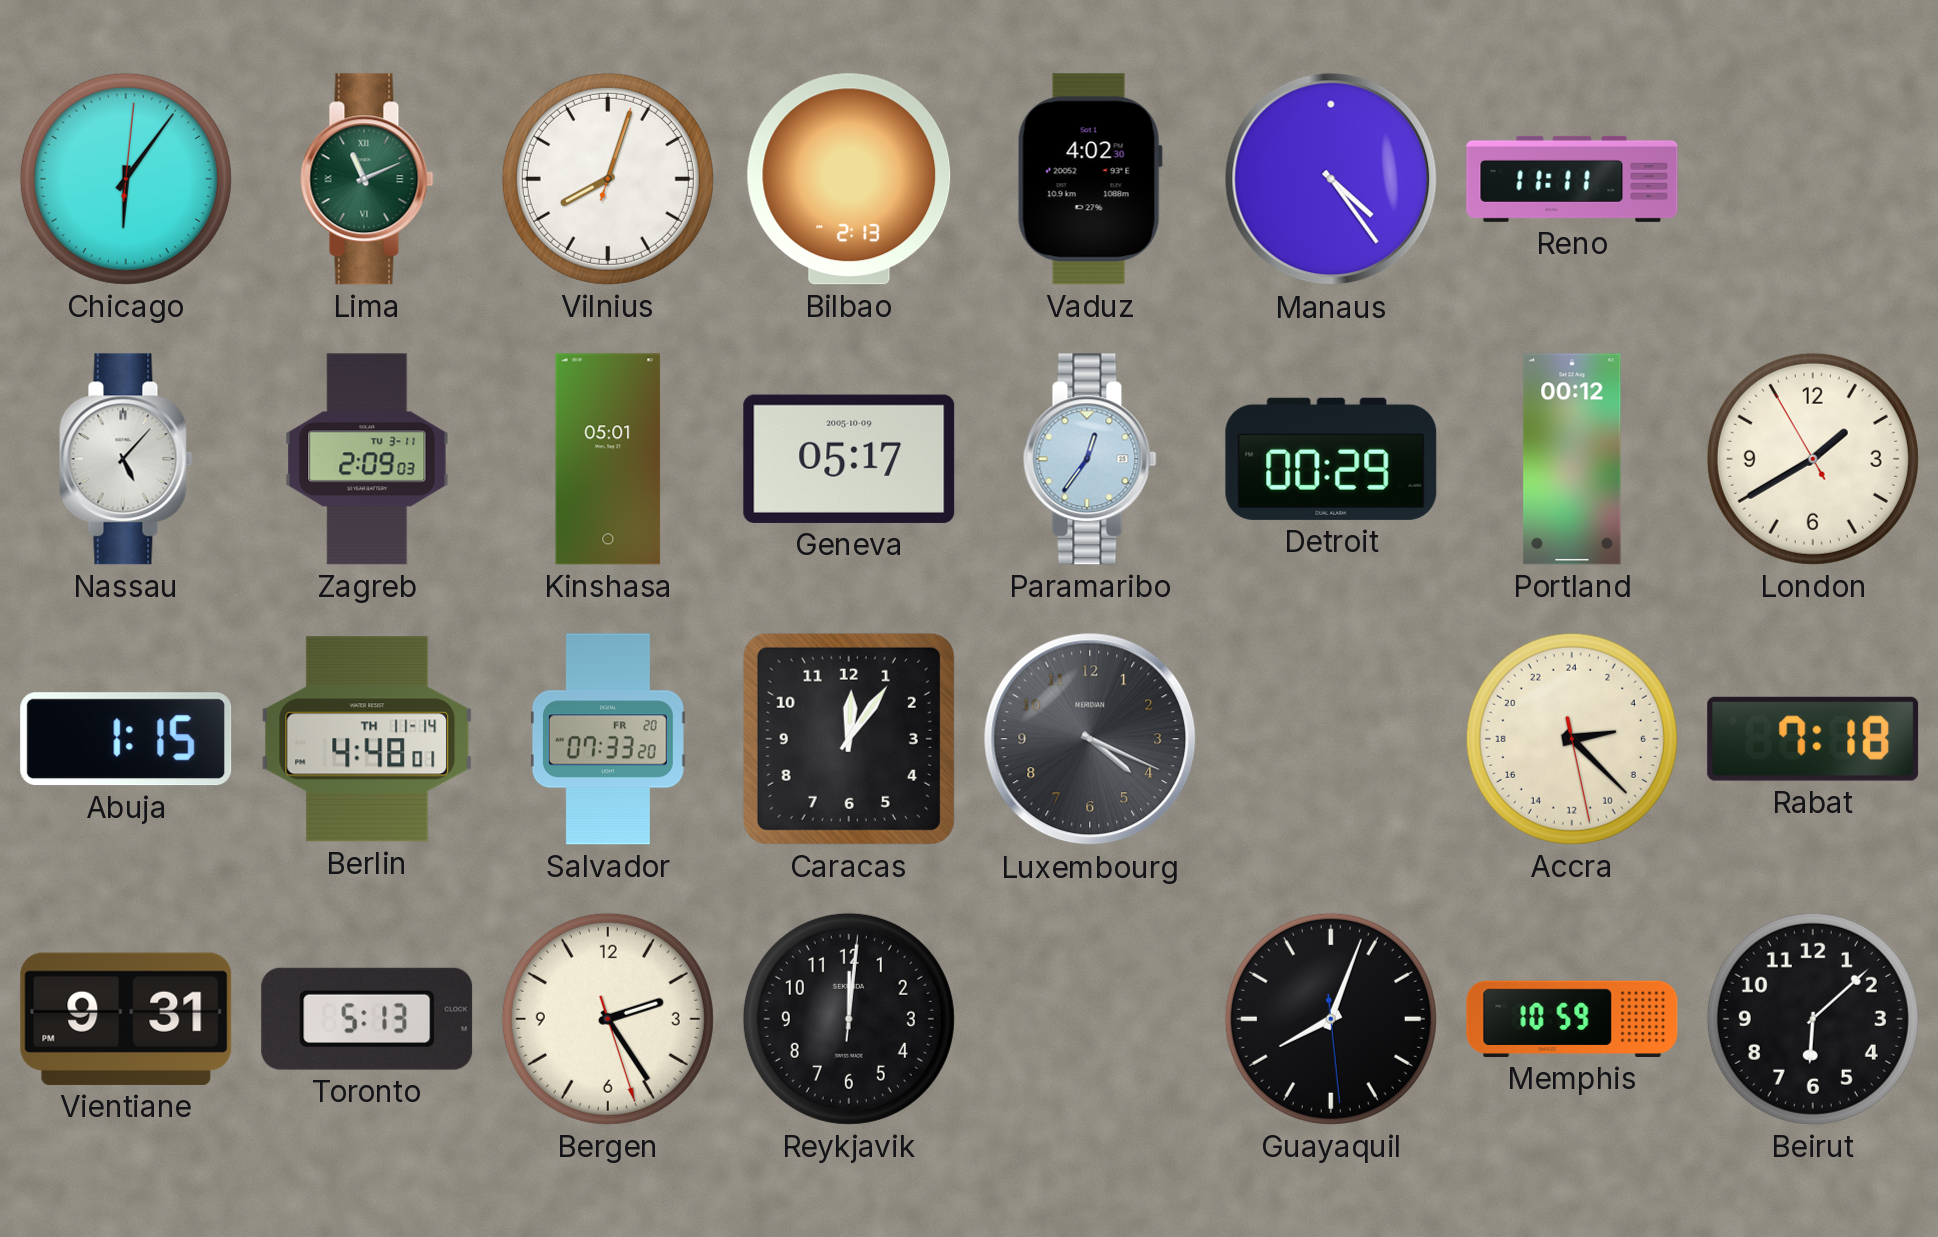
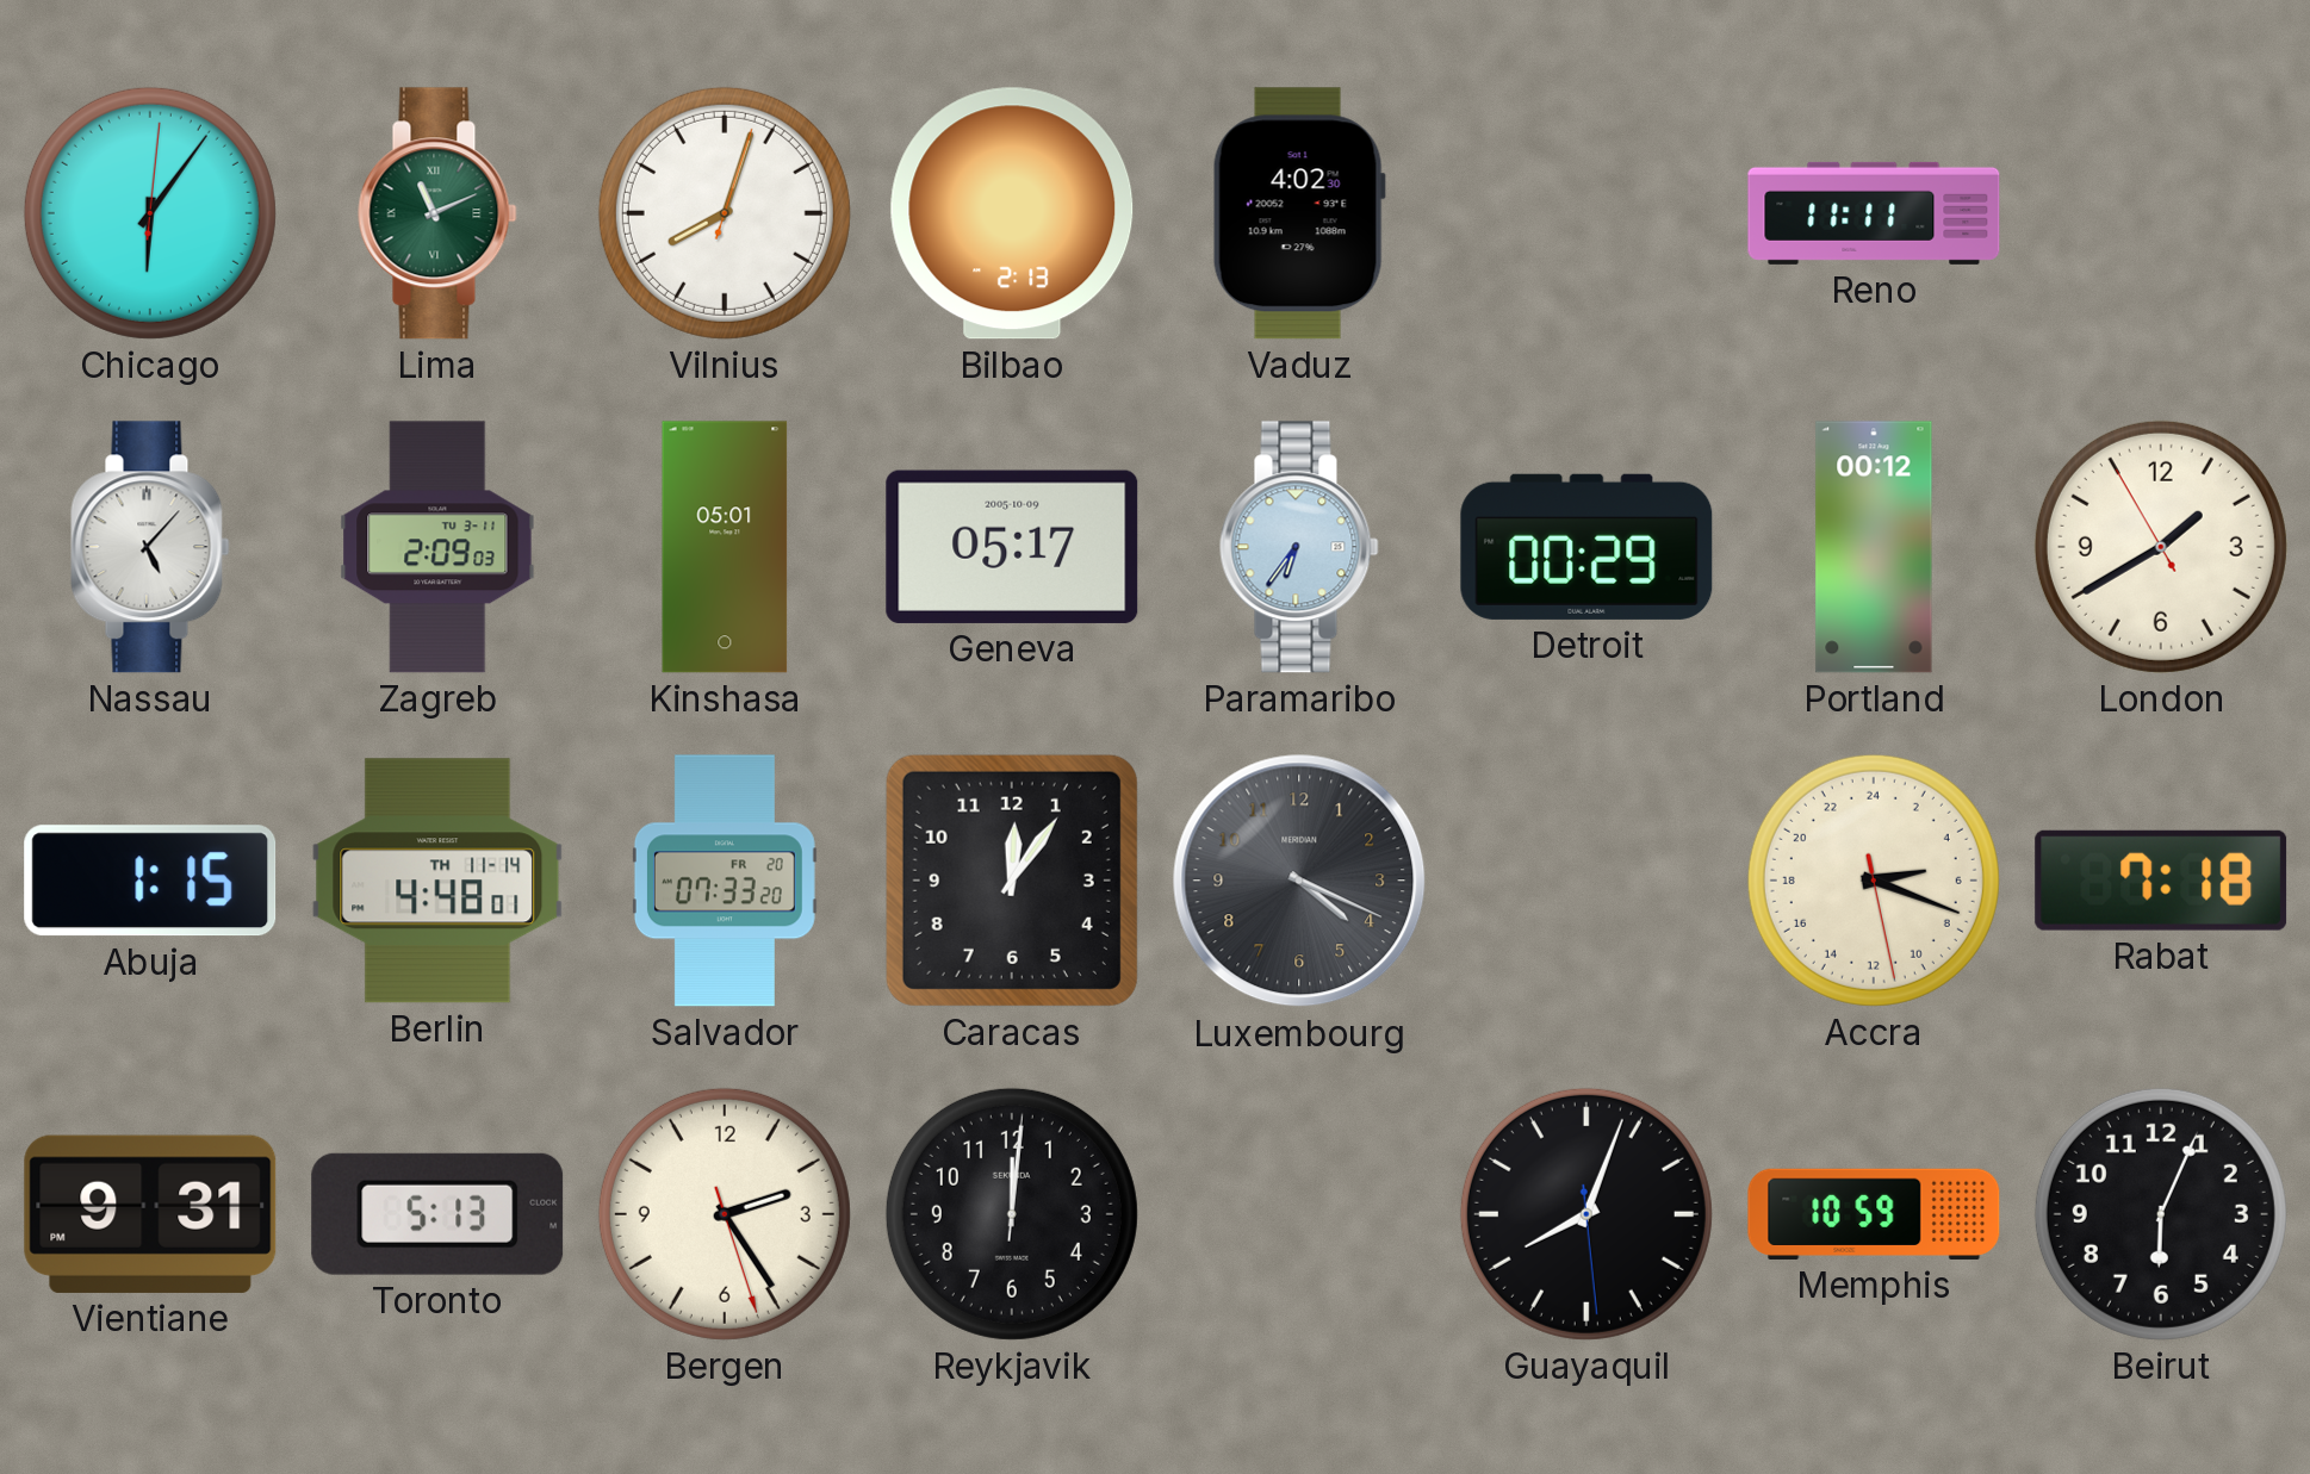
Manaus: 4:24 -> none
Paramaribo: 12:36 -> 6:36
Accra: 5:22 -> 5:18
Beirut: 6:08 -> 6:04
